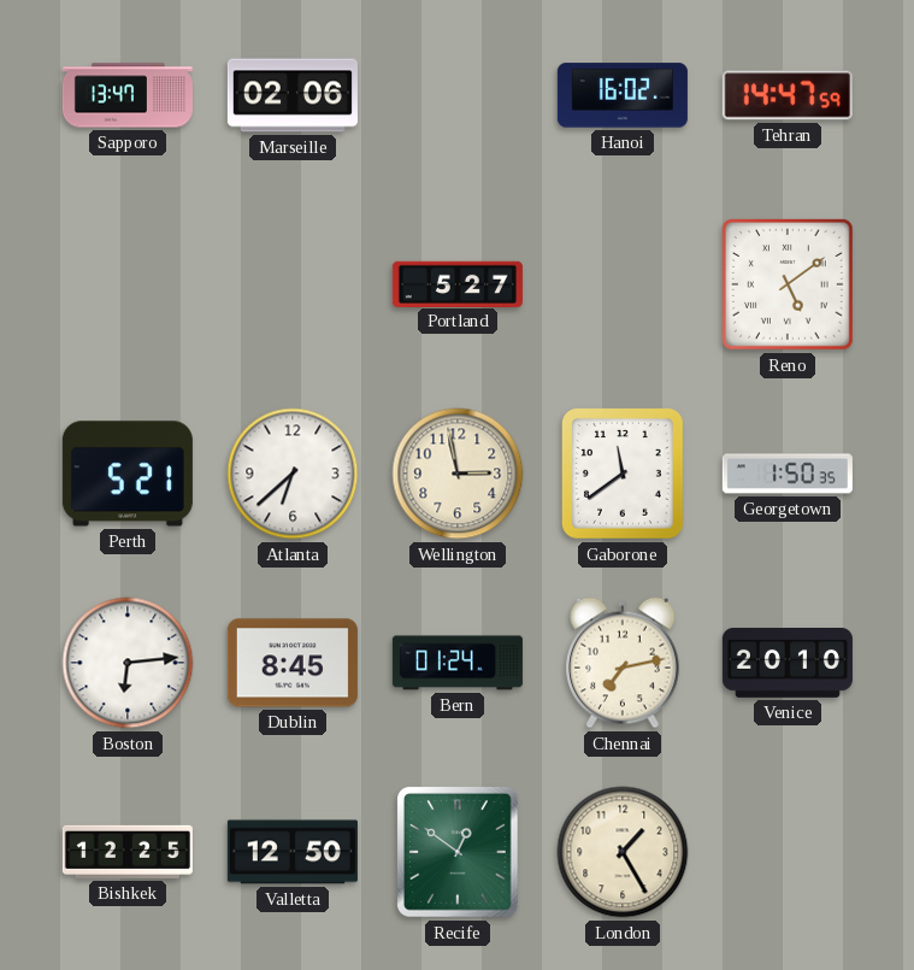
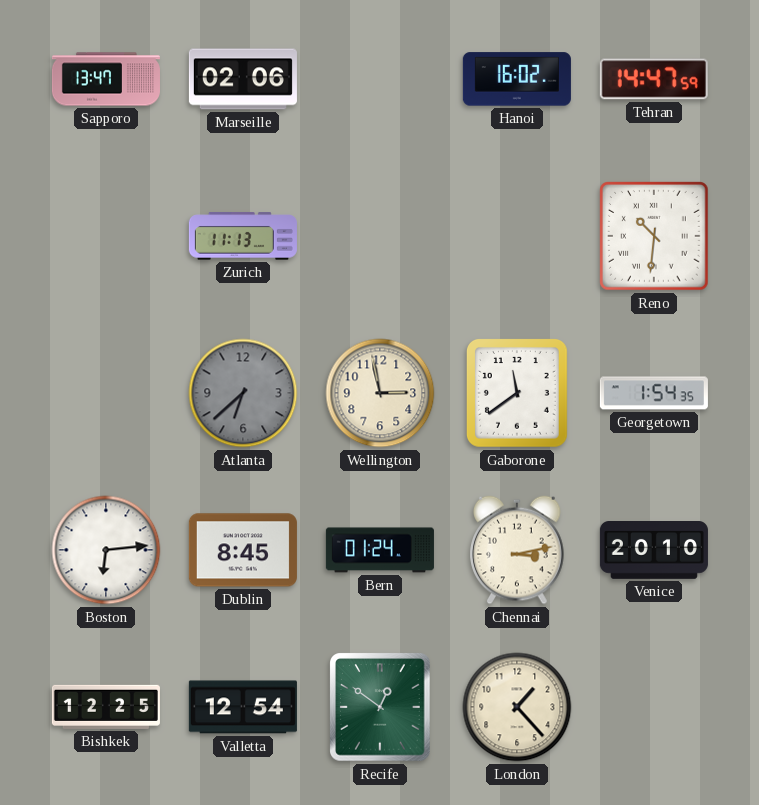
Zurich: none -> 11:13
Portland: 5:27 -> none
Reno: 5:09 -> 10:31
Perth: 5:21 -> none
Atlanta dial: white -> grey
Georgetown: 1:50 -> 1:54
Chennai: 7:13 -> 3:13
Valletta: 12:50 -> 12:54
London: 1:25 -> 1:23
